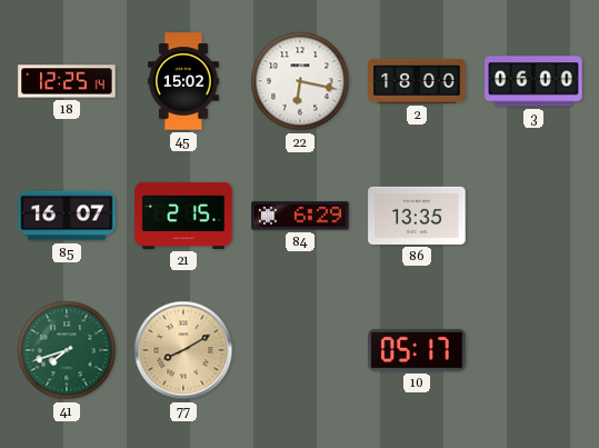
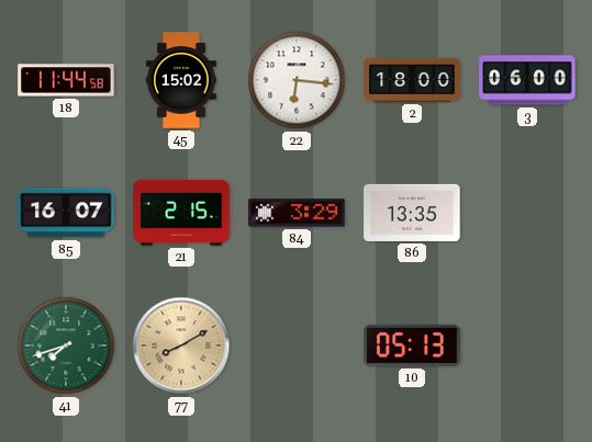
18: 12:25 -> 11:44
22: 6:17 -> 6:16
84: 6:29 -> 3:29
10: 05:17 -> 05:13
